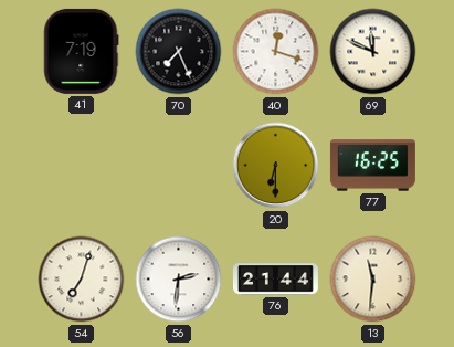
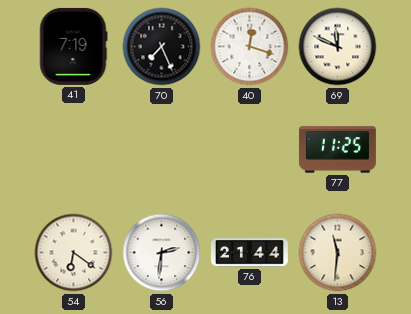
20: 6:30 -> none
77: 16:25 -> 11:25
54: 7:03 -> 6:21
